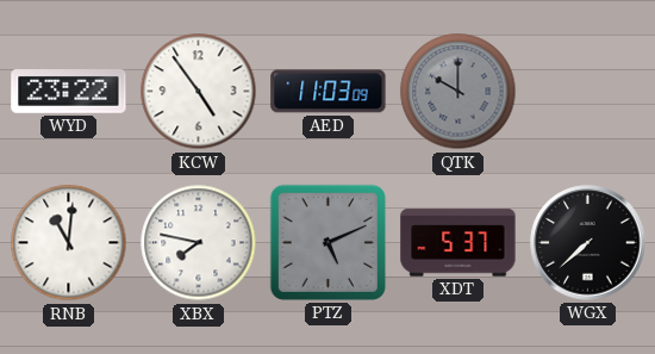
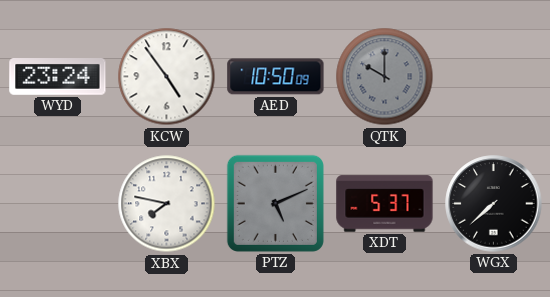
WYD: 23:22 -> 23:24
AED: 11:03 -> 10:50
RNB: 11:01 -> none
